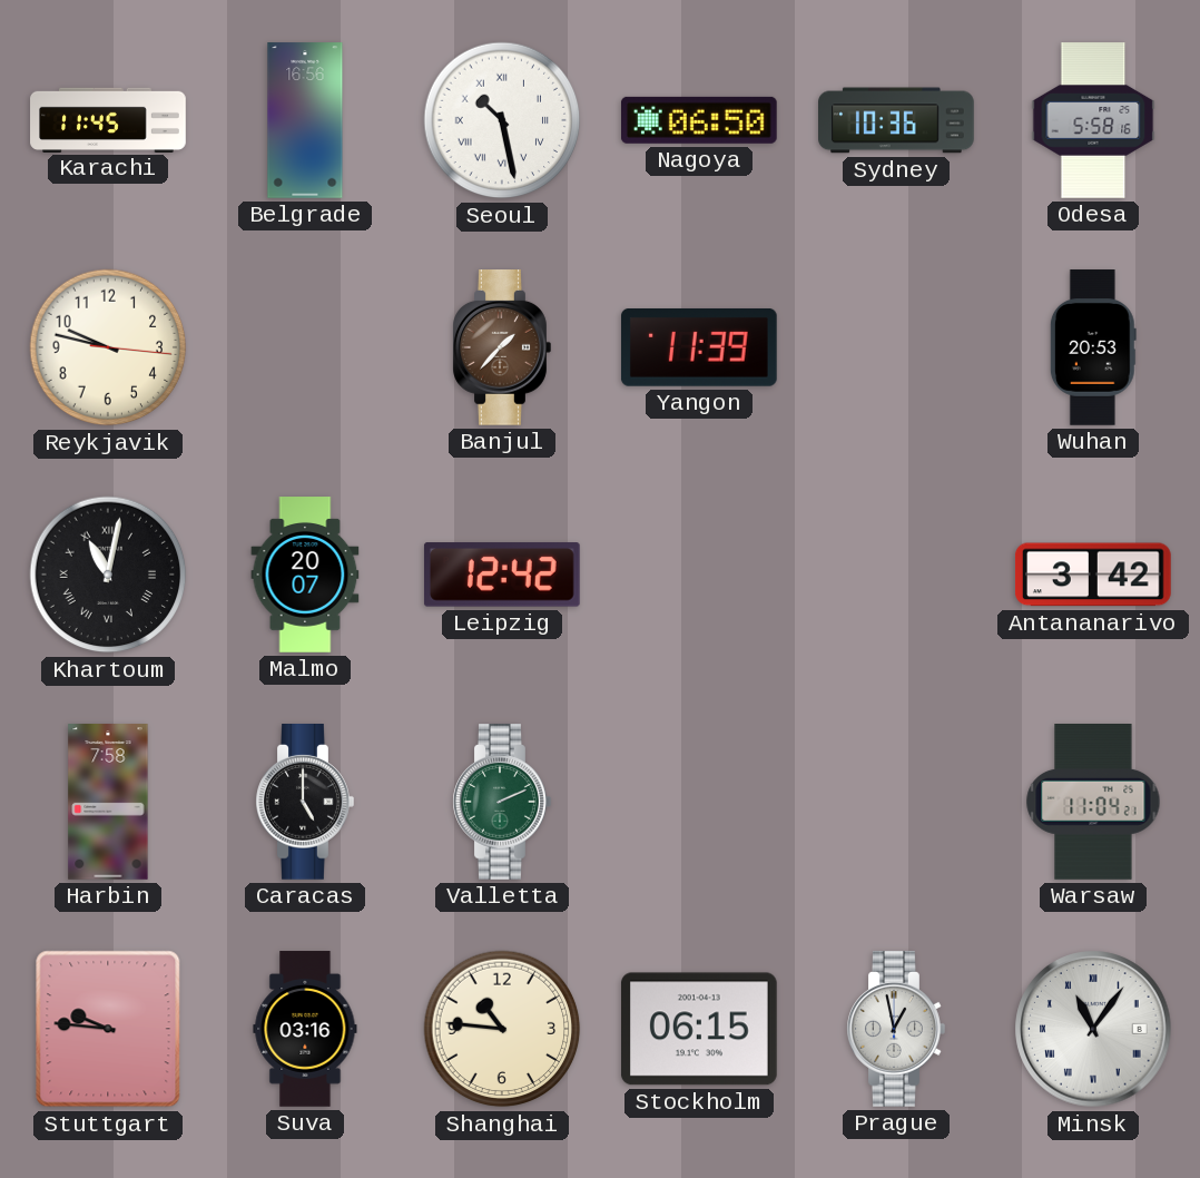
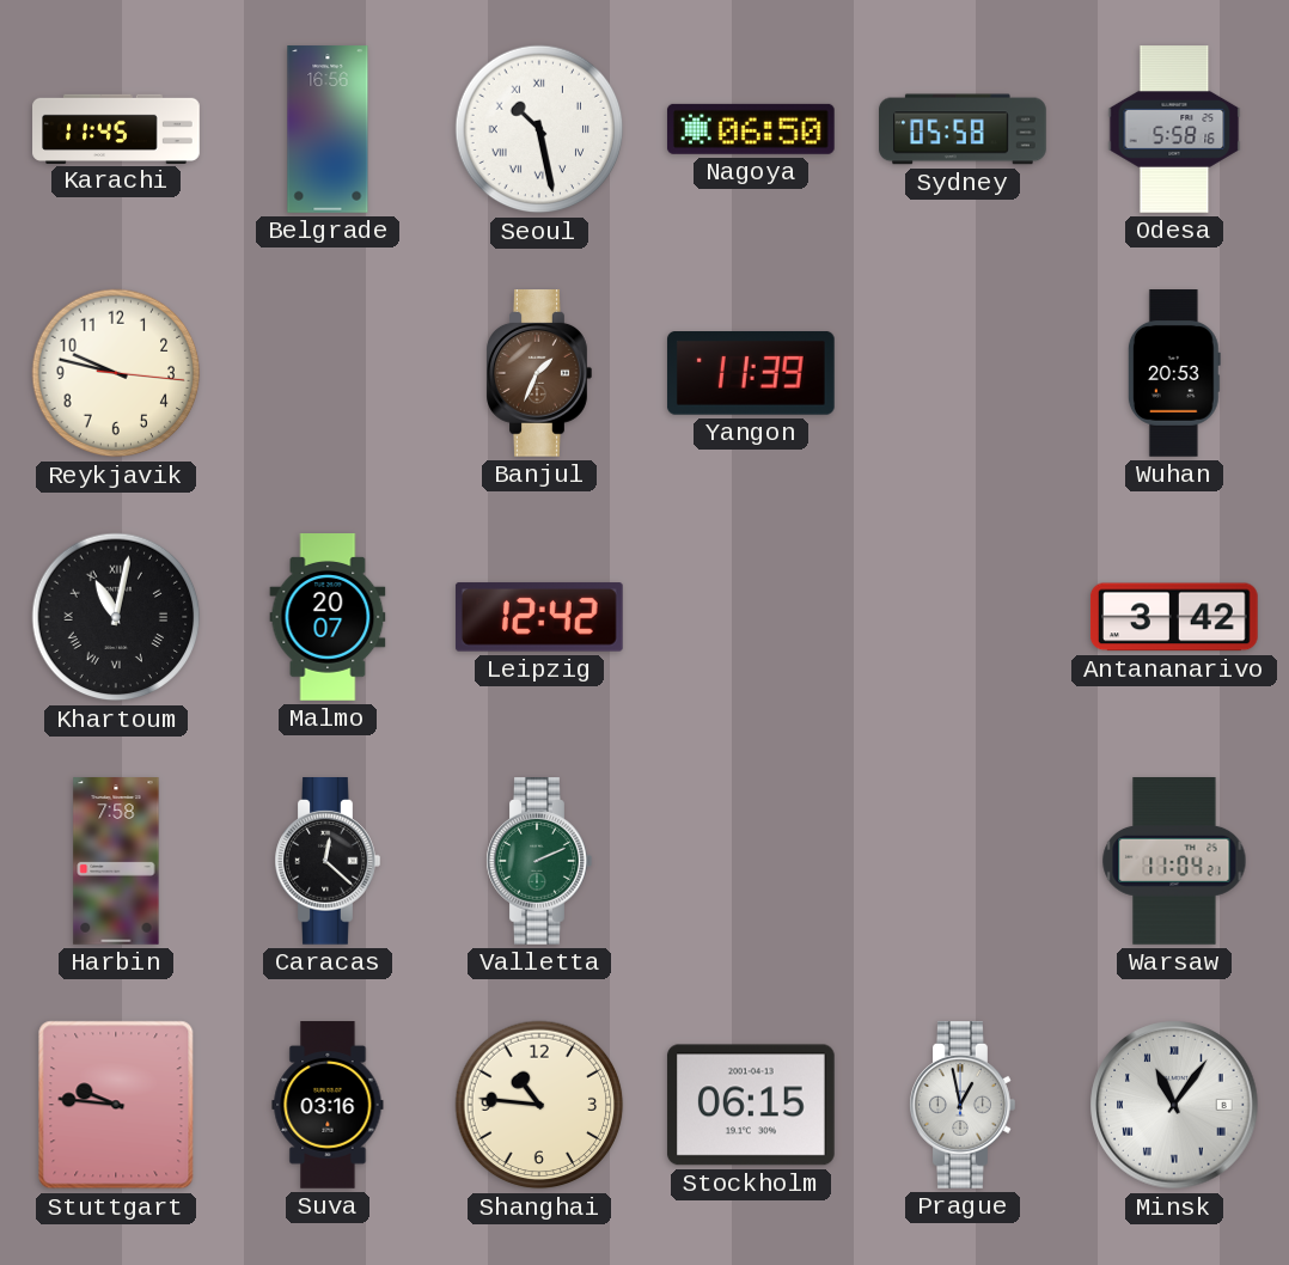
Sydney: 10:36 -> 05:58
Banjul: 1:37 -> 1:34
Caracas: 5:00 -> 12:22
